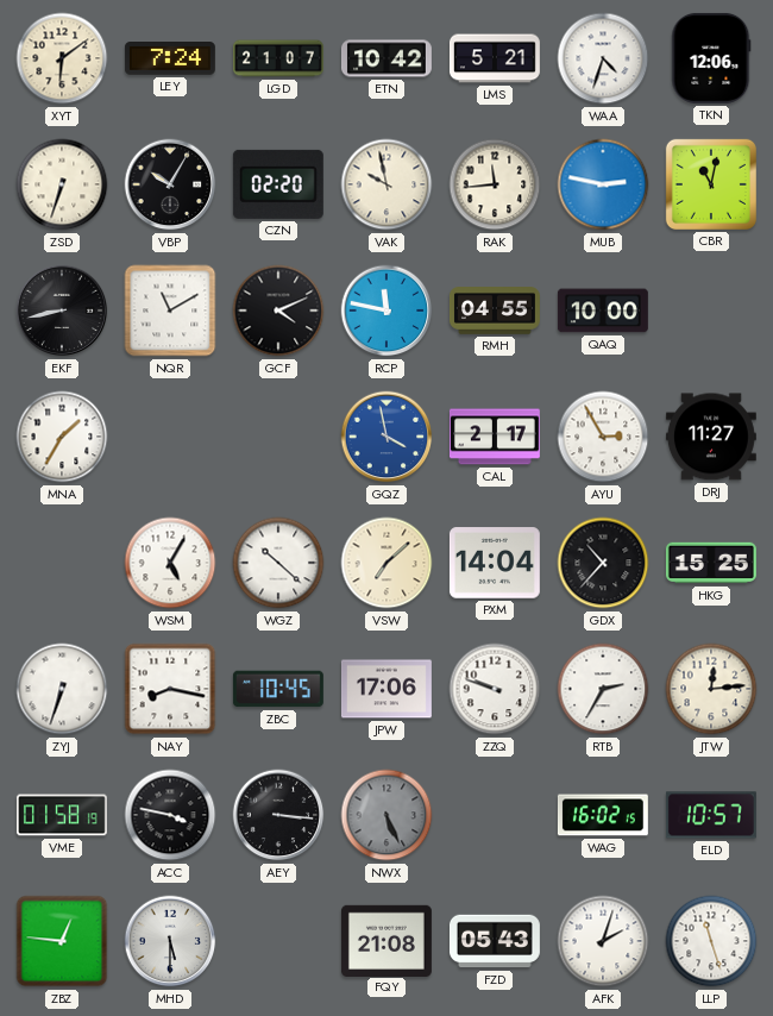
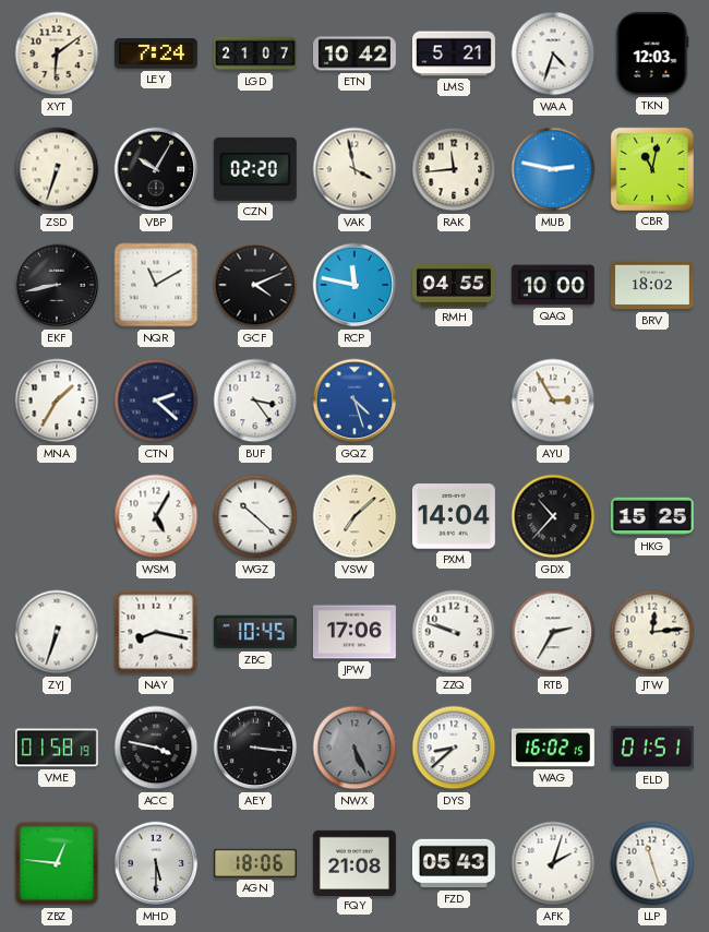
TKN: 12:06 -> 12:03
VAK: 9:58 -> 3:58
BRV: none -> 18:02
CTN: none -> 2:22
BUF: none -> 3:24
GQZ: 3:58 -> 4:27
CAL: 2:17 -> none
DRJ: 11:27 -> none
DYS: none -> 8:38
ELD: 10:57 -> 01:51
AGN: none -> 18:06
